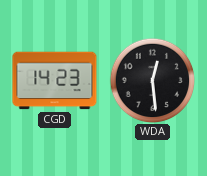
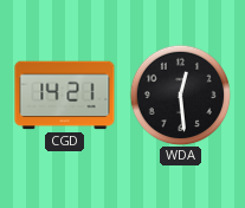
CGD: 14:23 -> 14:21
